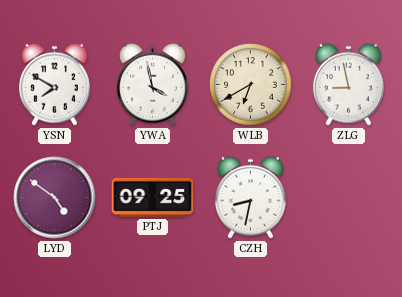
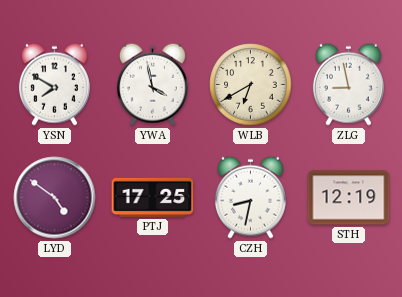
PTJ: 09:25 -> 17:25
STH: none -> 12:19
